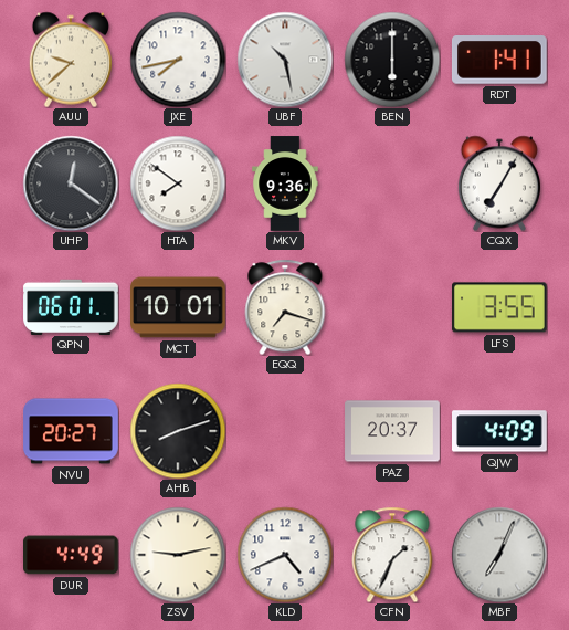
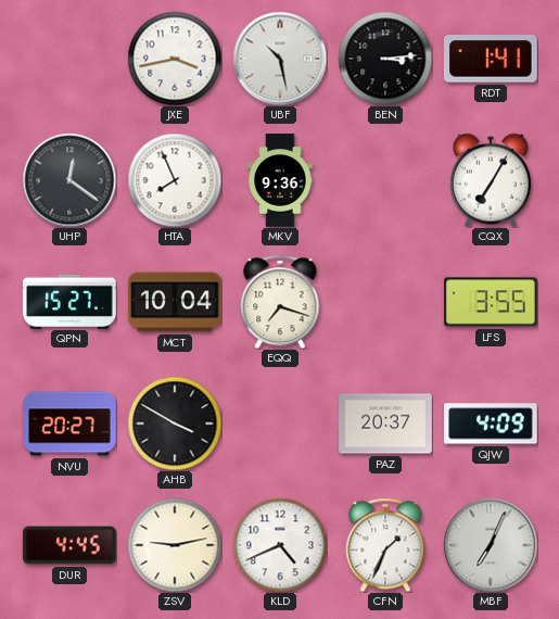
AUU: 9:38 -> none
JXE: 7:43 -> 3:43
BEN: 6:00 -> 3:14
HTA: 7:51 -> 7:56
QPN: 06:01 -> 15:27
MCT: 10:01 -> 10:04
AHB: 8:12 -> 3:50
DUR: 4:49 -> 4:45
